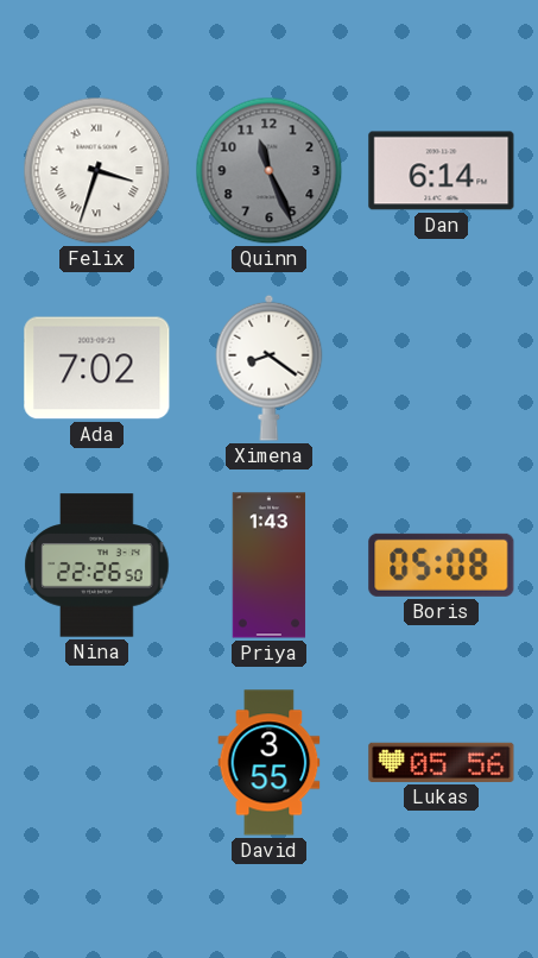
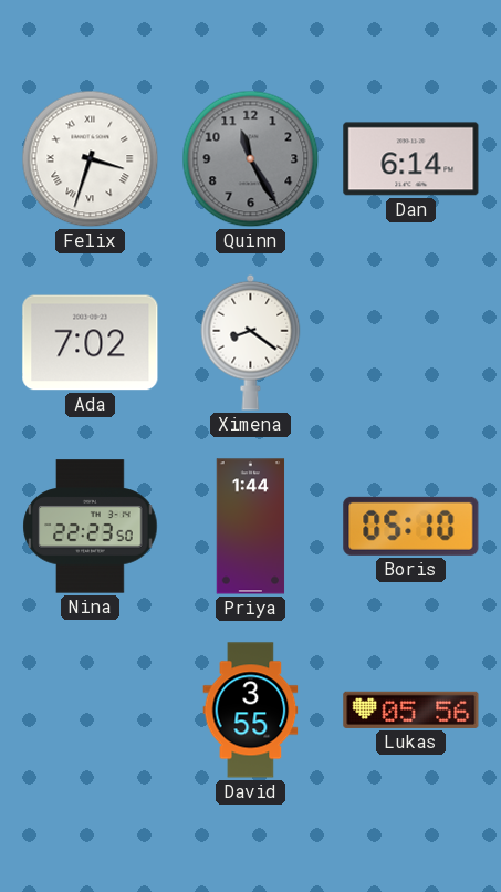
Quinn: 11:26 -> 11:25
Nina: 22:26 -> 22:23
Priya: 1:43 -> 1:44
Boris: 05:08 -> 05:10
